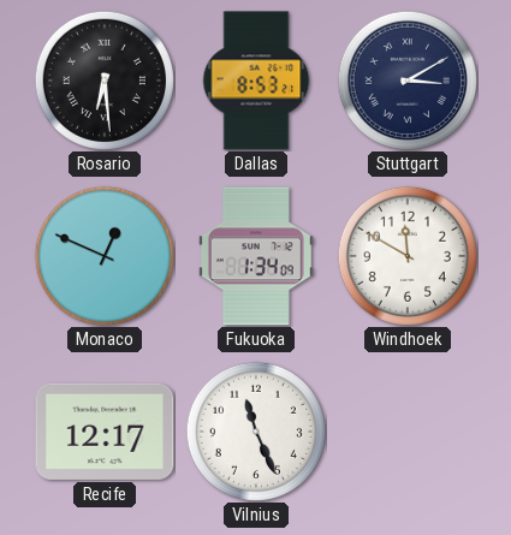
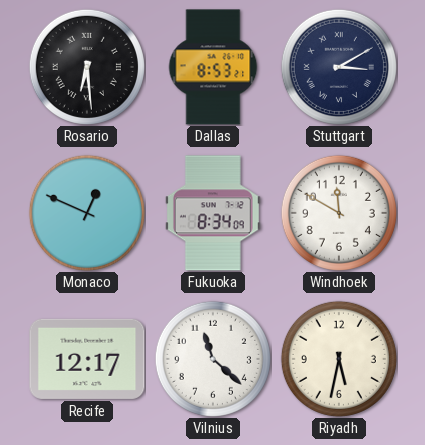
Fukuoka: 1:34 -> 8:34
Vilnius: 11:26 -> 11:22
Riyadh: none -> 5:32
